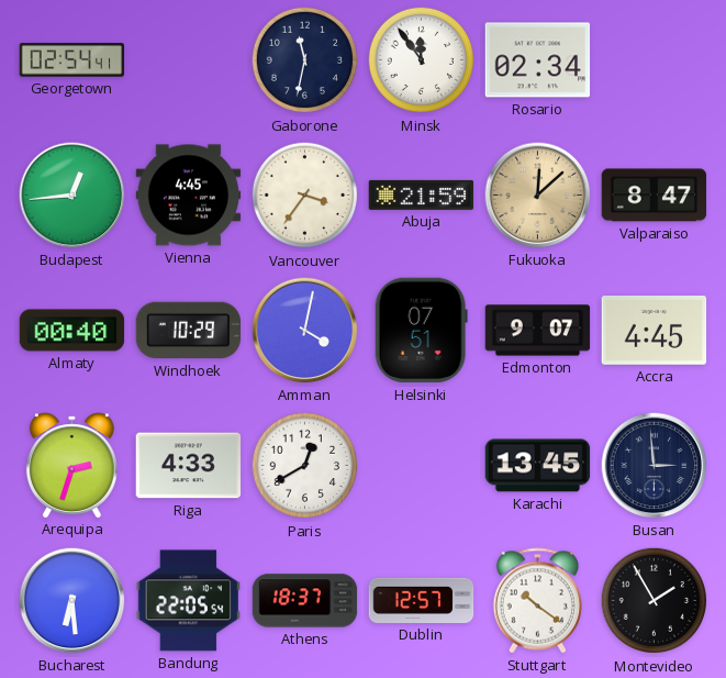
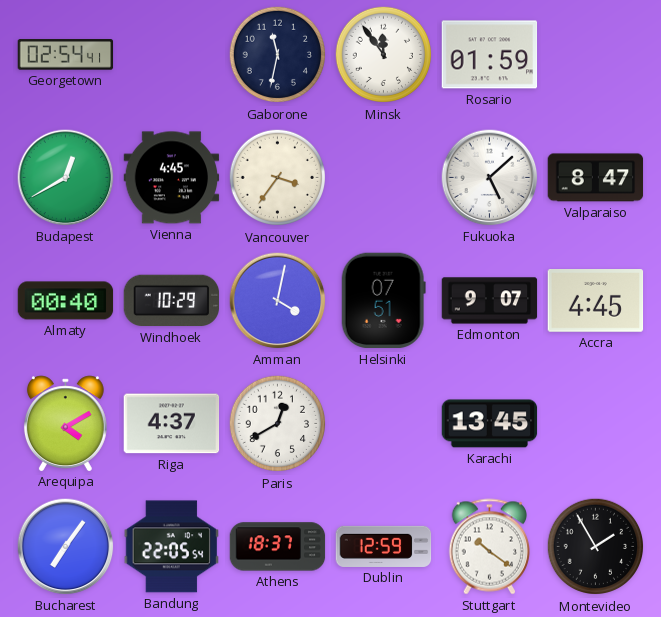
Rosario: 02:34 -> 01:59
Budapest: 12:44 -> 12:40
Abuja: 21:59 -> none
Fukuoka: 12:08 -> 5:08
Fukuoka dial: champagne -> white
Arequipa: 2:33 -> 4:10
Riga: 4:33 -> 4:37
Busan: 2:59 -> none
Bucharest: 6:29 -> 7:06
Dublin: 12:57 -> 12:59
